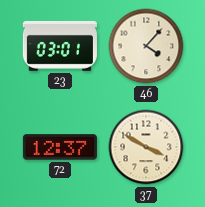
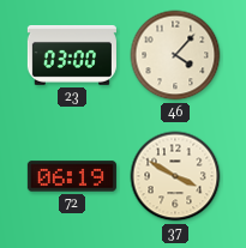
23: 03:01 -> 03:00
72: 12:37 -> 06:19
